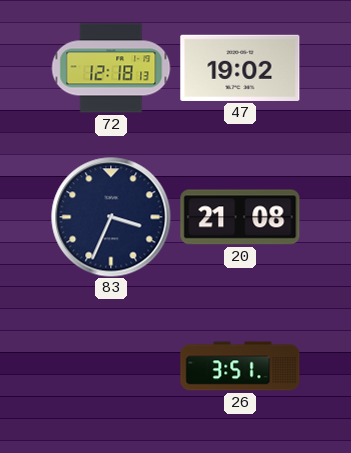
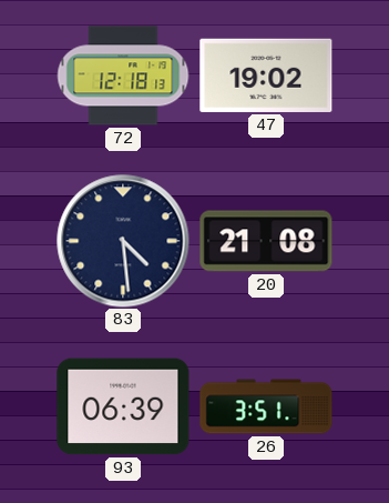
83: 3:34 -> 4:29
93: none -> 06:39
